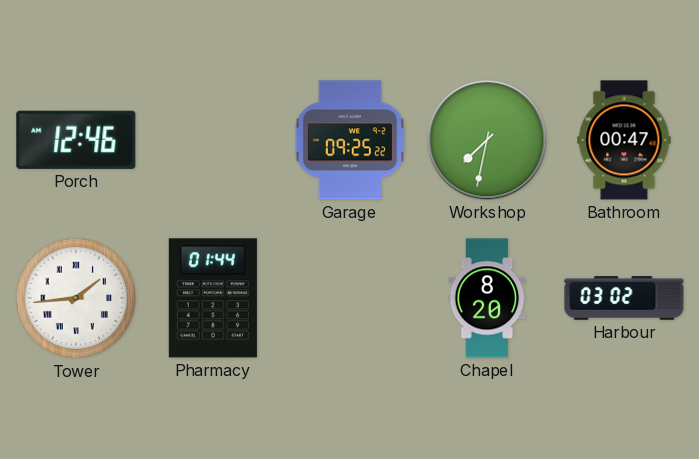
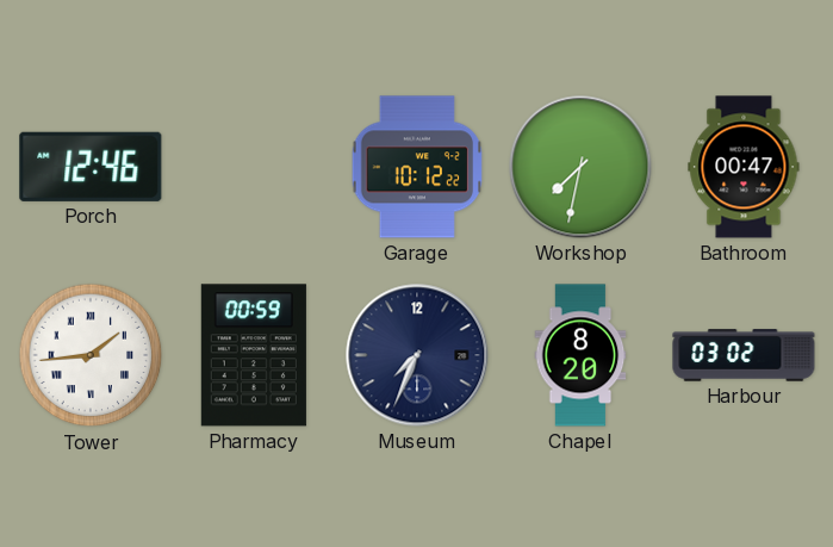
Garage: 09:25 -> 10:12
Pharmacy: 01:44 -> 00:59
Museum: none -> 7:34
